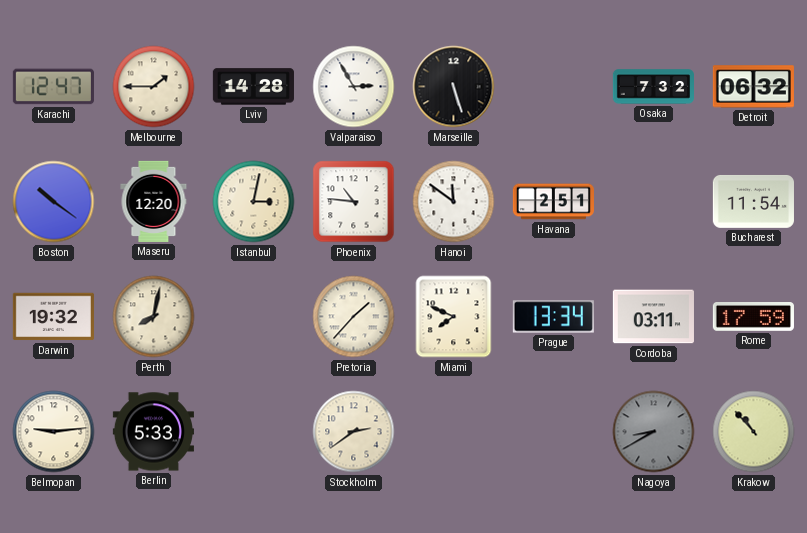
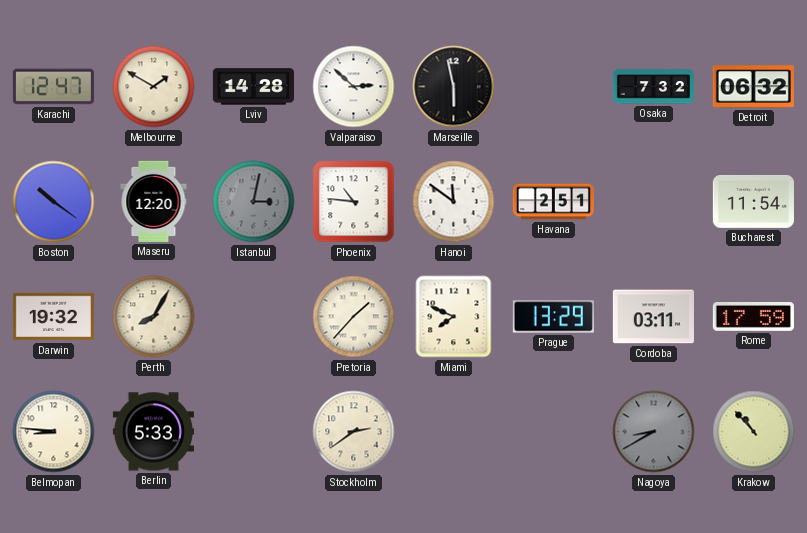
Melbourne: 1:45 -> 1:50
Valparaiso: 2:55 -> 2:52
Marseille: 5:27 -> 5:58
Istanbul dial: cream -> grey
Perth: 8:02 -> 8:05
Prague: 13:34 -> 13:29
Belmopan: 9:14 -> 8:46
